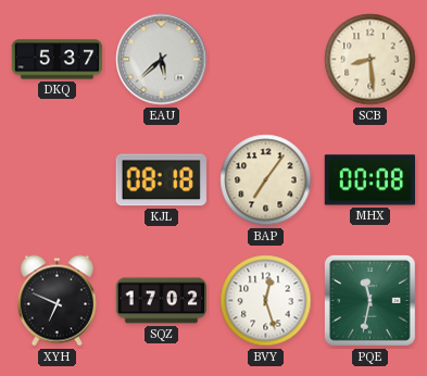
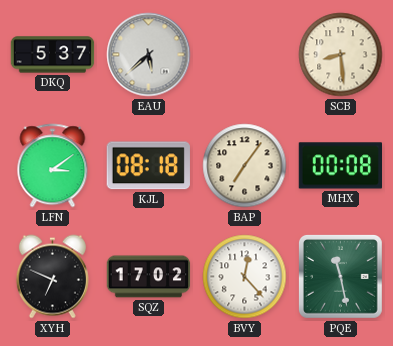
LFN: none -> 3:09
BVY: 12:27 -> 12:23
PQE: 11:32 -> 11:28
